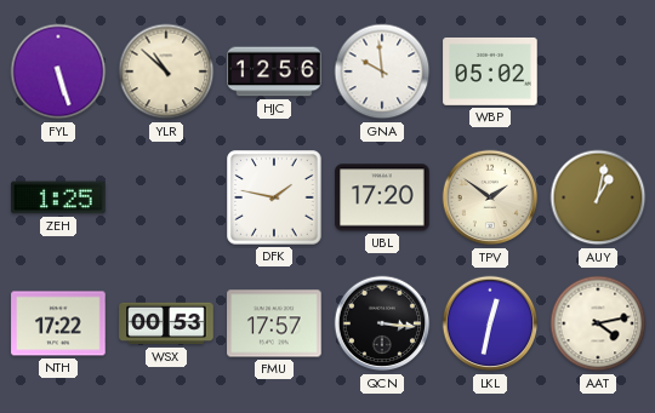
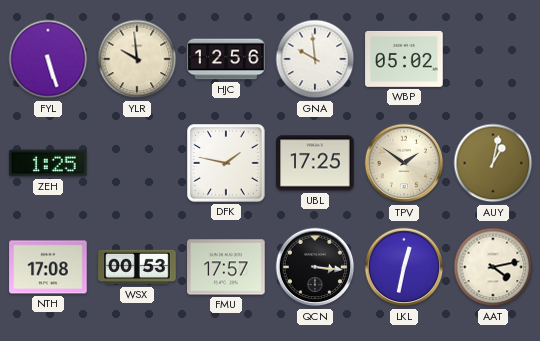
YLR: 10:52 -> 9:59
UBL: 17:20 -> 17:25
NTH: 17:22 -> 17:08
